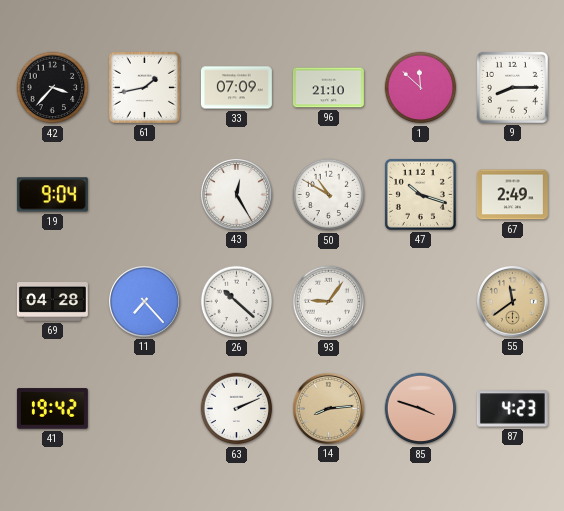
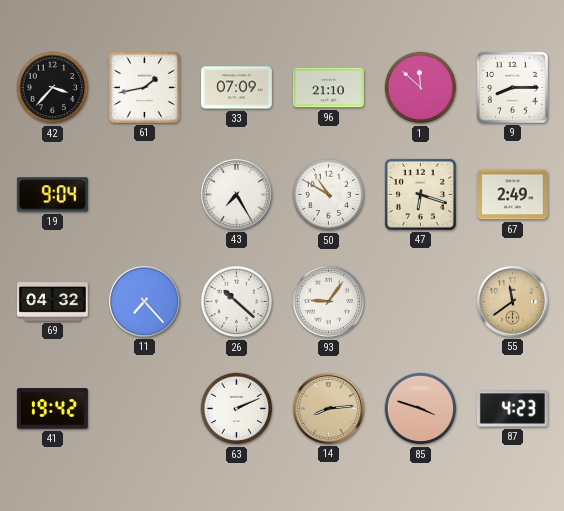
43: 12:25 -> 7:25
47: 10:18 -> 6:18
69: 04:28 -> 04:32
